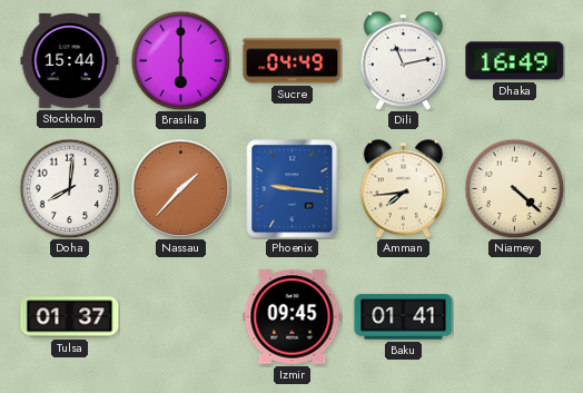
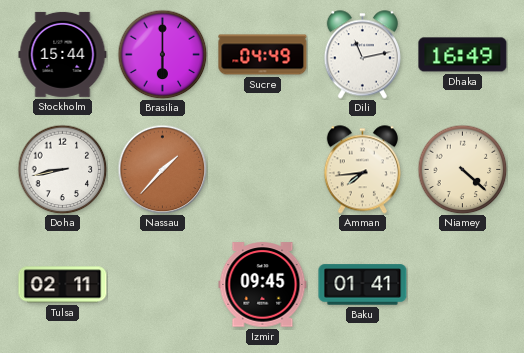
Doha: 8:01 -> 8:43
Phoenix: 9:16 -> none
Tulsa: 01:37 -> 02:11
